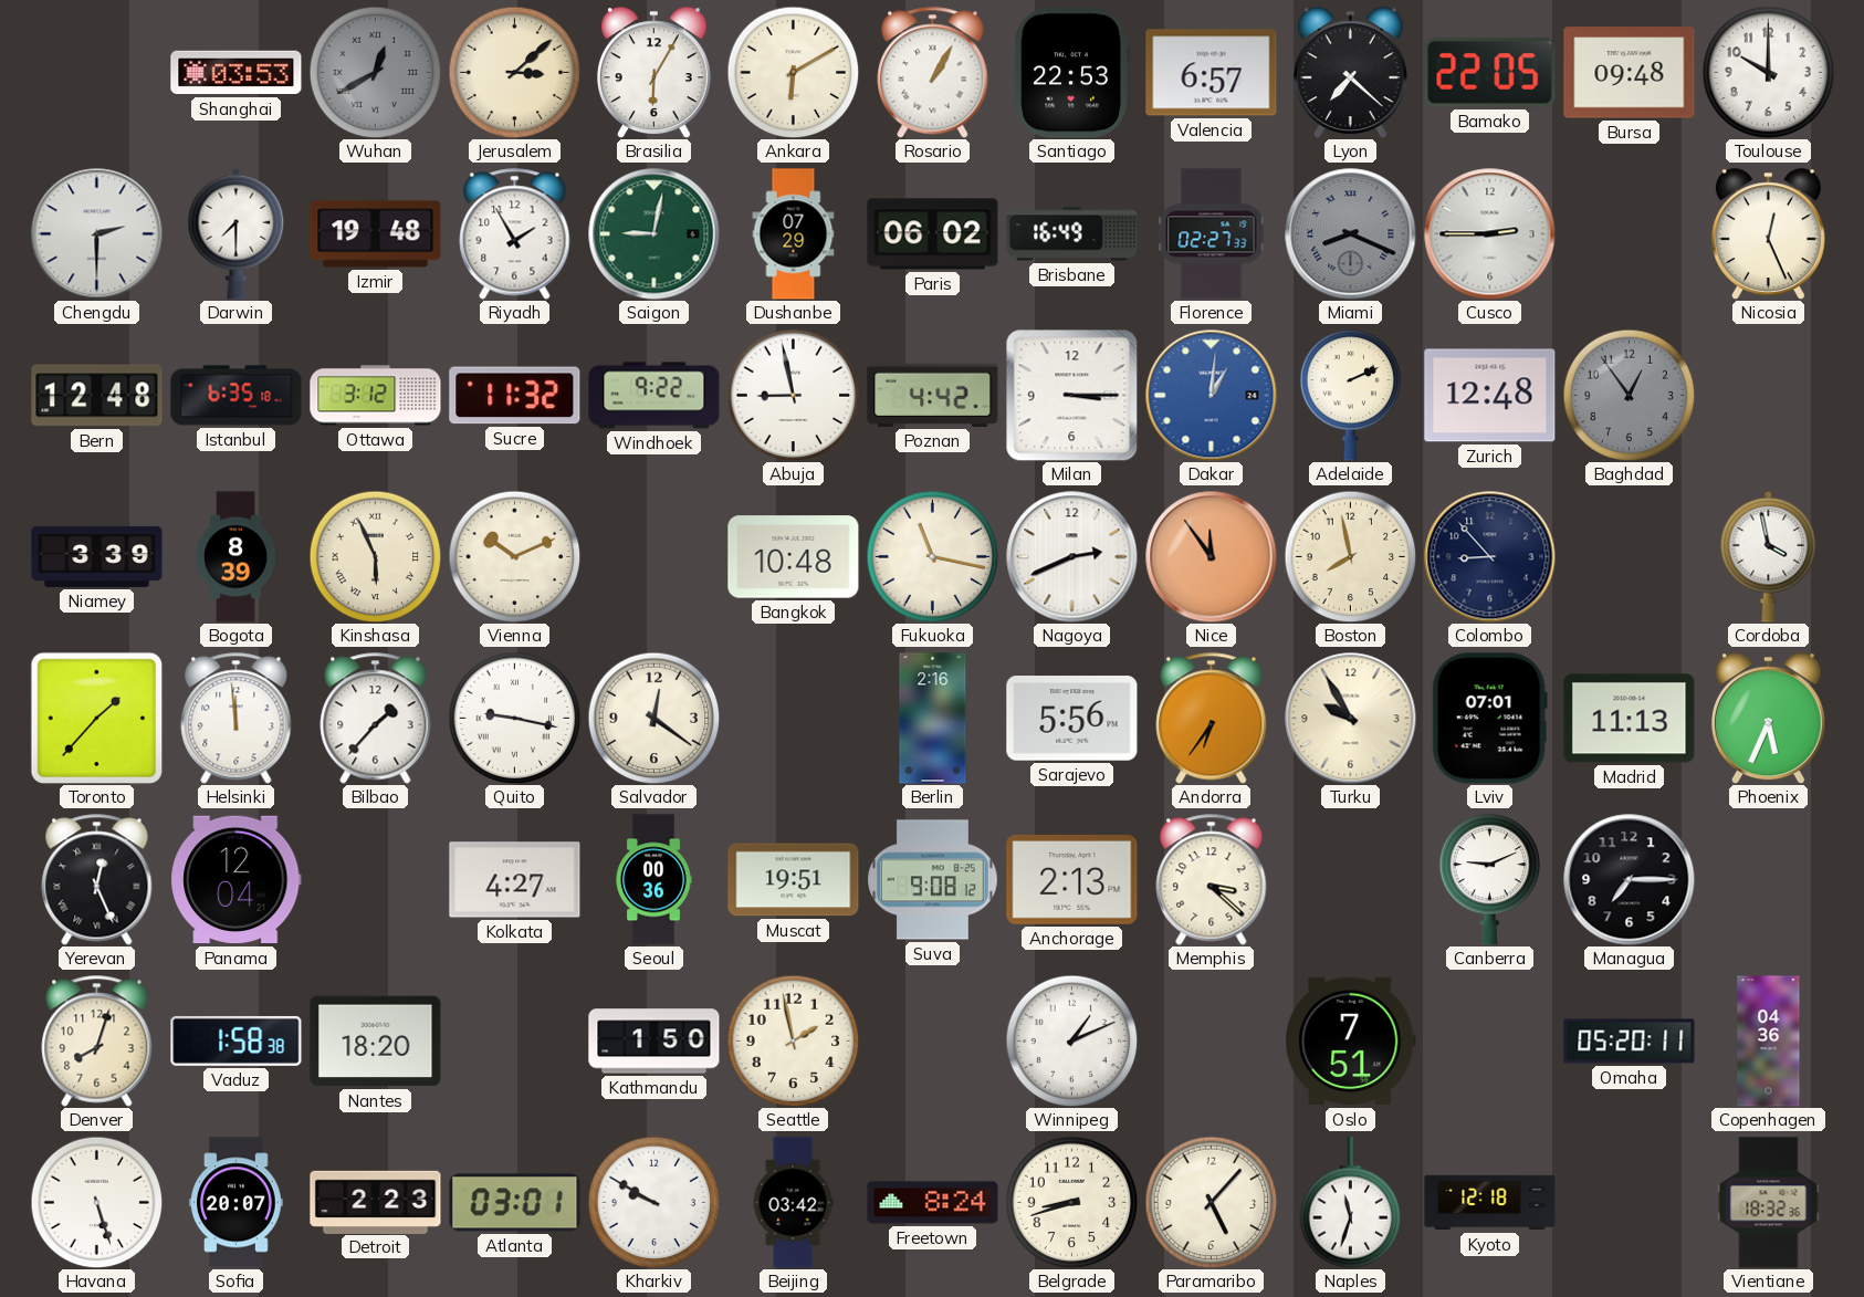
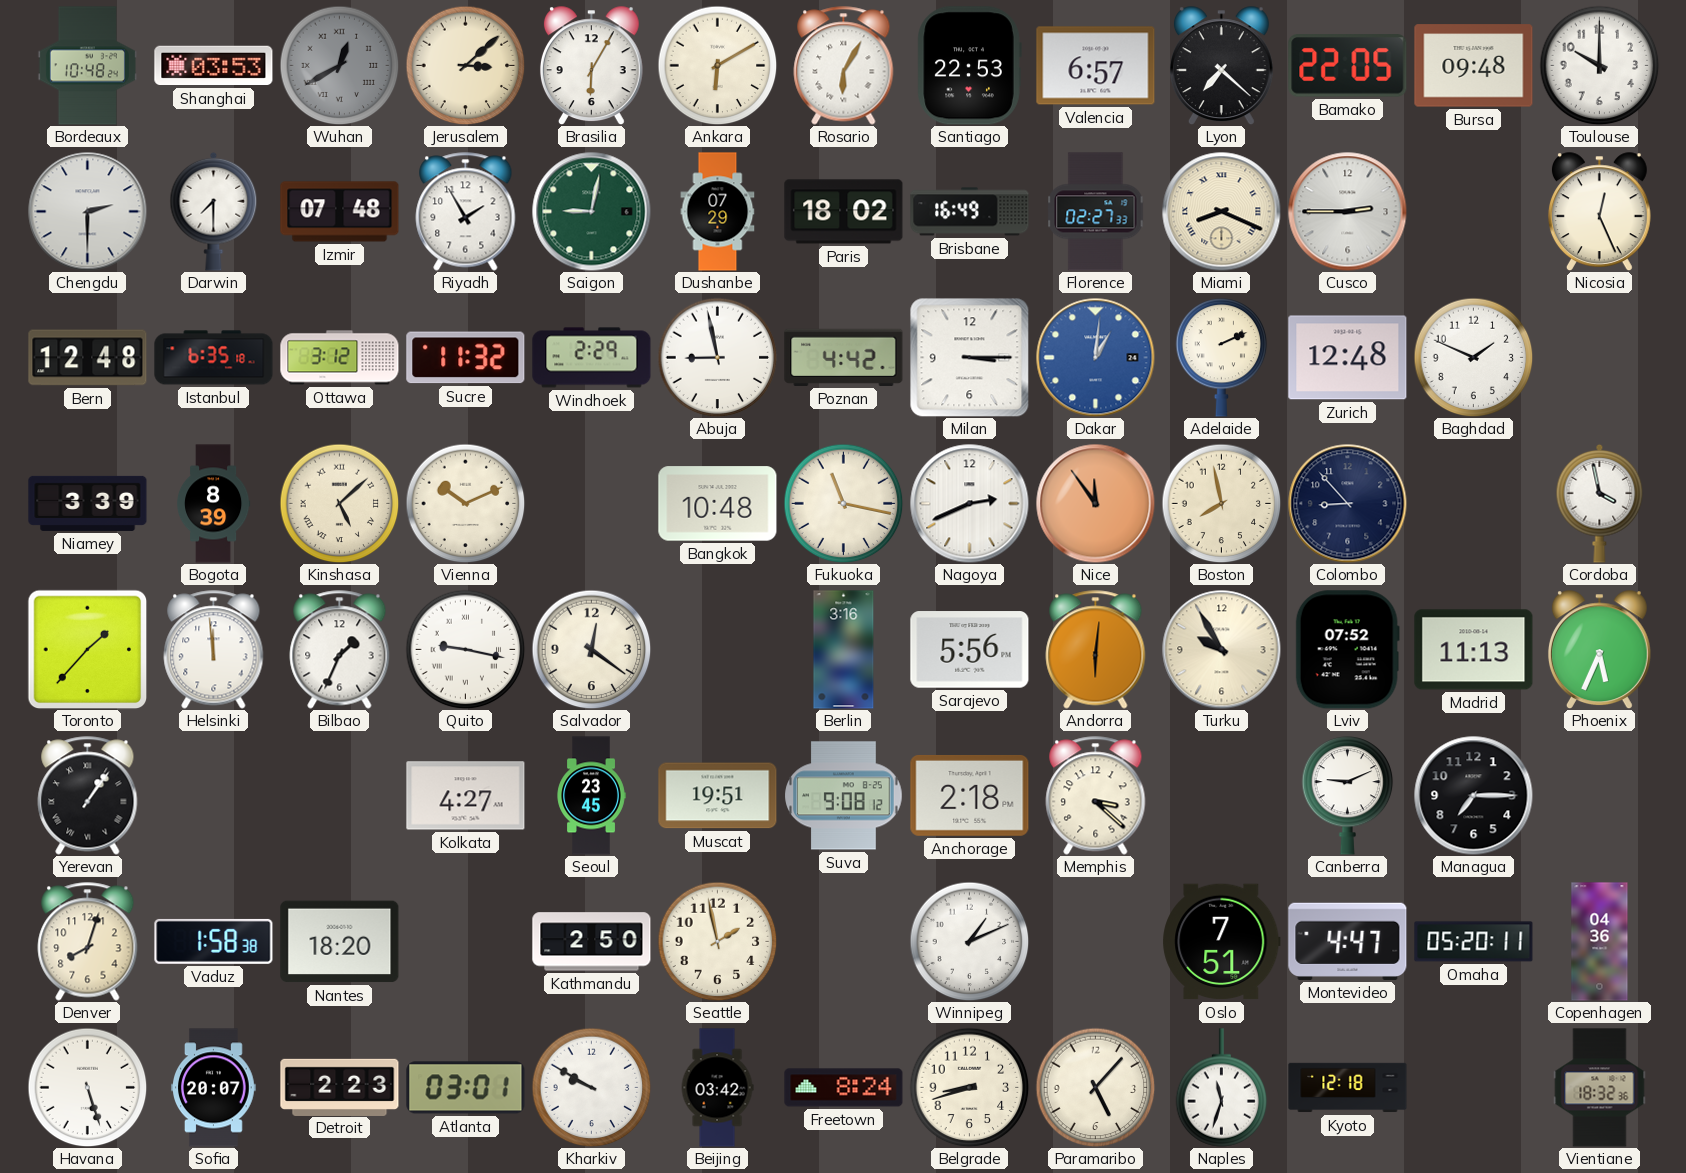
Bordeaux: none -> 10:48
Rosario: 1:05 -> 6:05
Izmir: 19:48 -> 07:48
Paris: 06:02 -> 18:02
Miami dial: grey -> cream
Windhoek: 9:22 -> 2:29
Baghdad: 12:54 -> 1:49
Baghdad dial: grey -> white
Kinshasa: 5:56 -> 5:08
Bilbao: 1:37 -> 1:34
Berlin: 2:16 -> 3:16
Andorra: 6:36 -> 6:01
Lviv: 07:01 -> 07:52
Yerevan: 12:26 -> 1:06
Panama: 12:04 -> none
Seoul: 00:36 -> 23:45
Anchorage: 2:13 -> 2:18
Kathmandu: 1:50 -> 2:50
Montevideo: none -> 4:47
